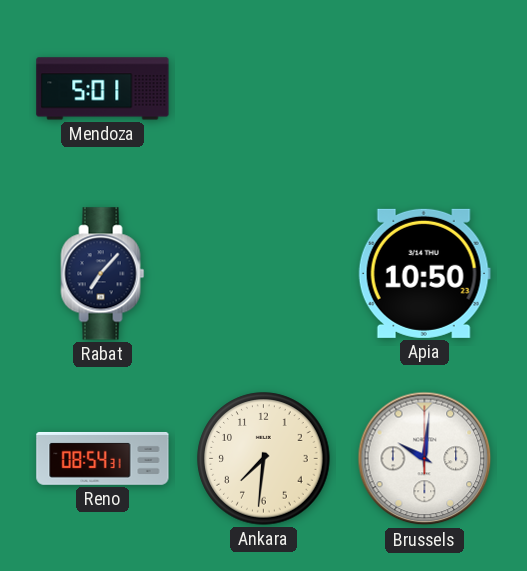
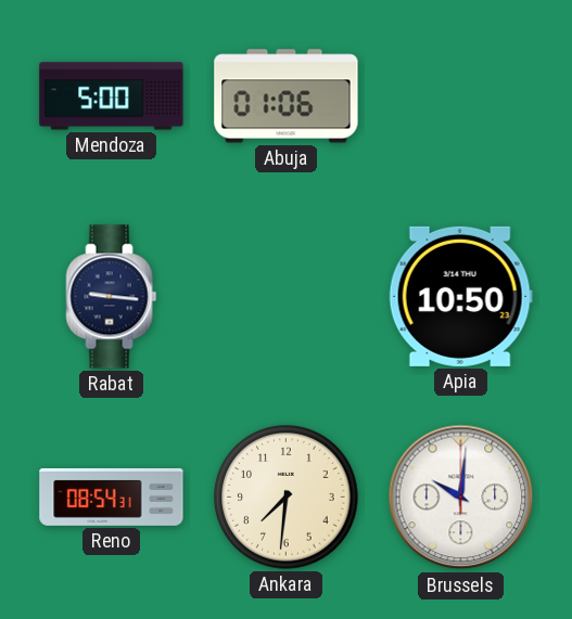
Mendoza: 5:01 -> 5:00
Abuja: none -> 01:06
Rabat: 7:07 -> 9:16
